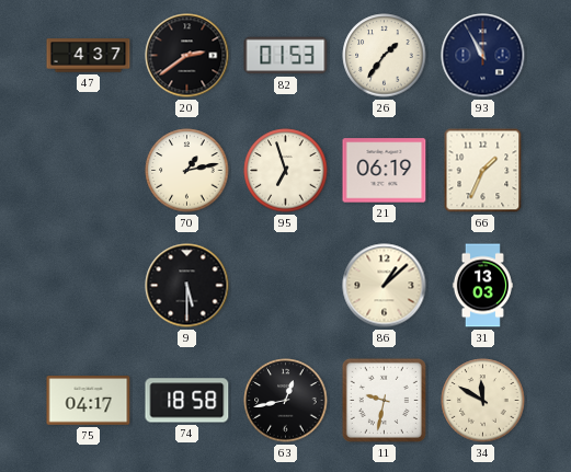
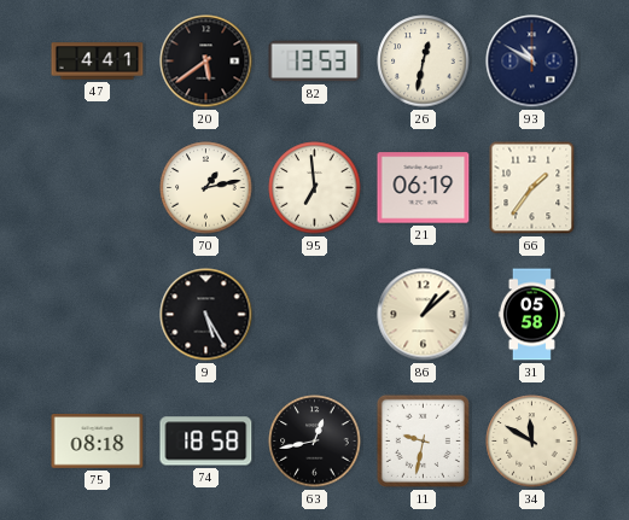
47: 4:37 -> 4:41
20: 2:39 -> 5:39
82: 01:53 -> 13:53
26: 1:36 -> 12:32
93: 10:55 -> 10:50
95: 6:57 -> 6:59
66: 1:34 -> 1:36
9: 5:30 -> 5:25
31: 13:03 -> 05:58
75: 04:17 -> 08:18
